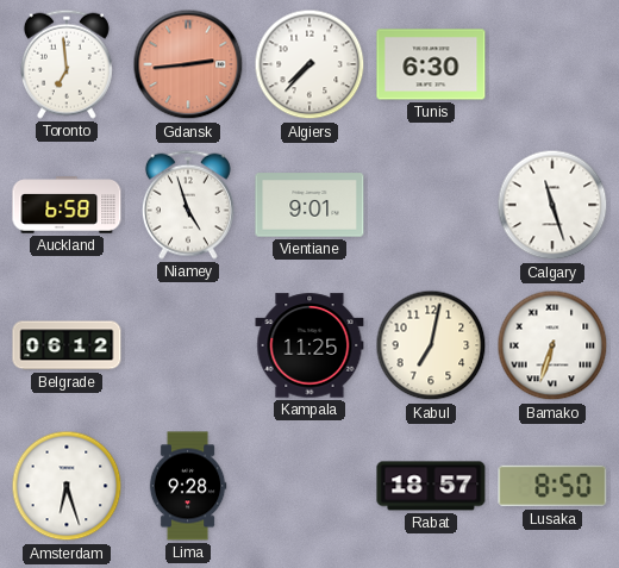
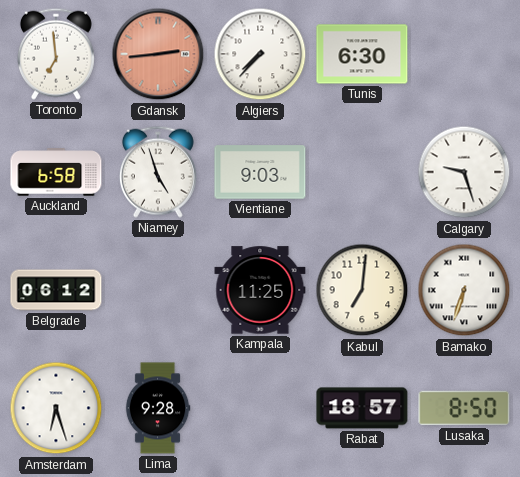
Vientiane: 9:01 -> 9:03
Calgary: 11:27 -> 9:27
Kabul: 7:02 -> 7:01
